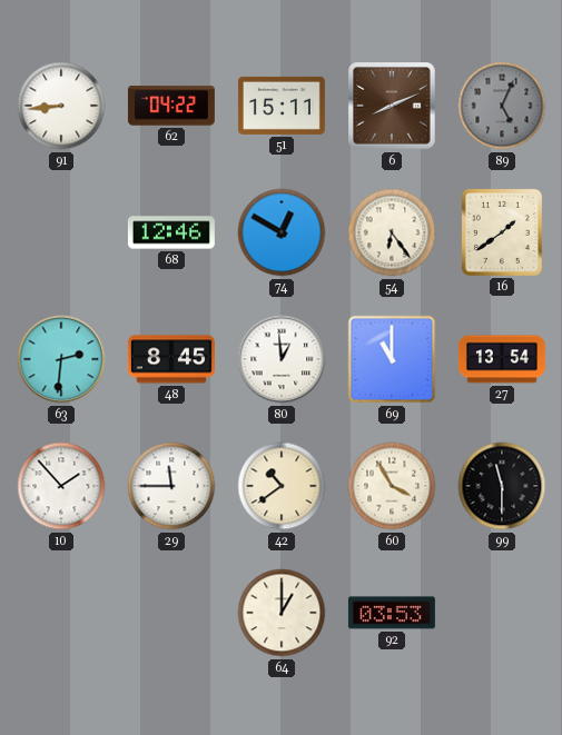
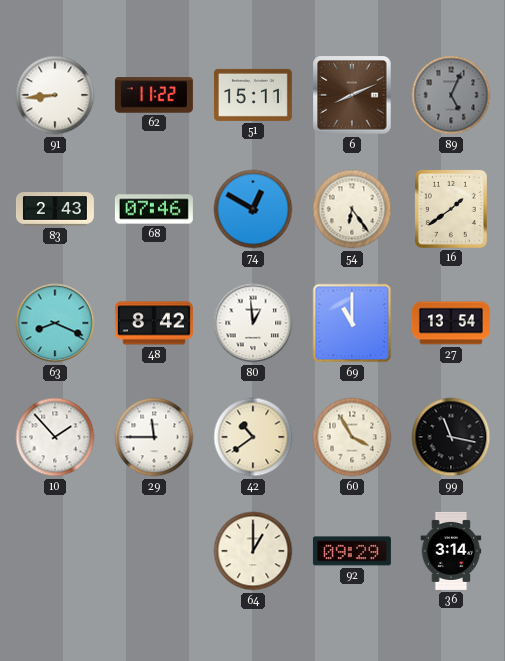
62: 04:22 -> 11:22
83: none -> 2:43
68: 12:46 -> 07:46
63: 2:31 -> 8:19
48: 8:45 -> 8:42
99: 11:30 -> 11:17
92: 03:53 -> 09:29
36: none -> 3:14
